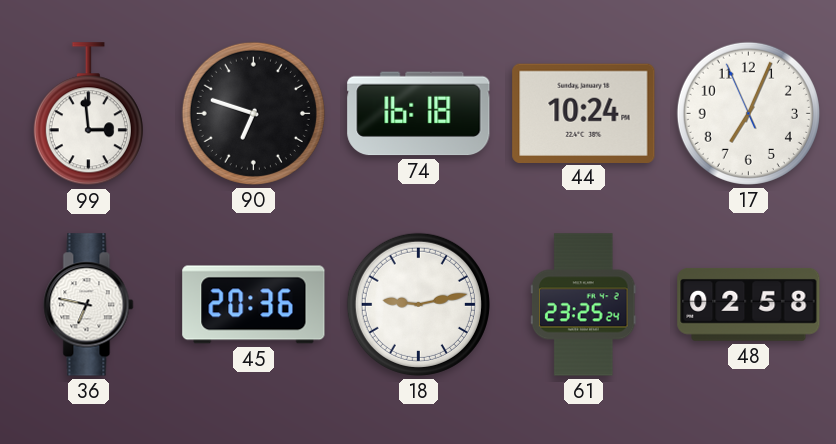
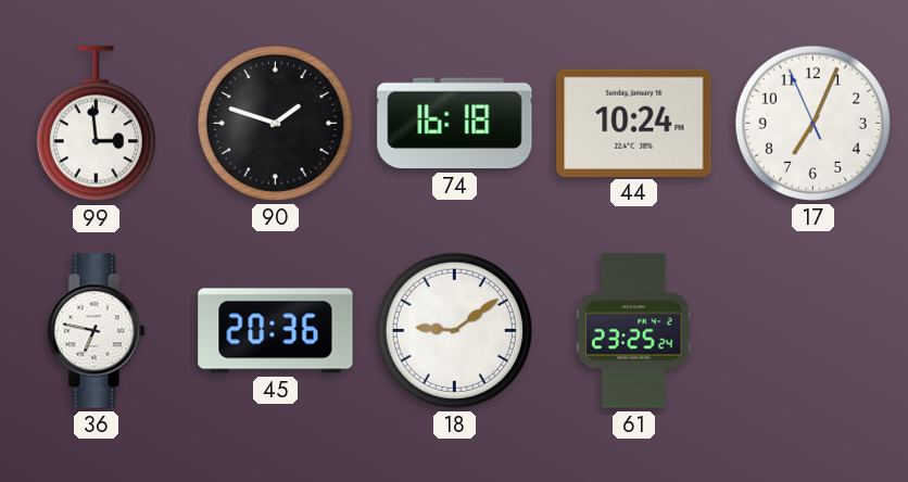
90: 6:48 -> 1:48
18: 9:13 -> 9:09
48: 02:58 -> none
